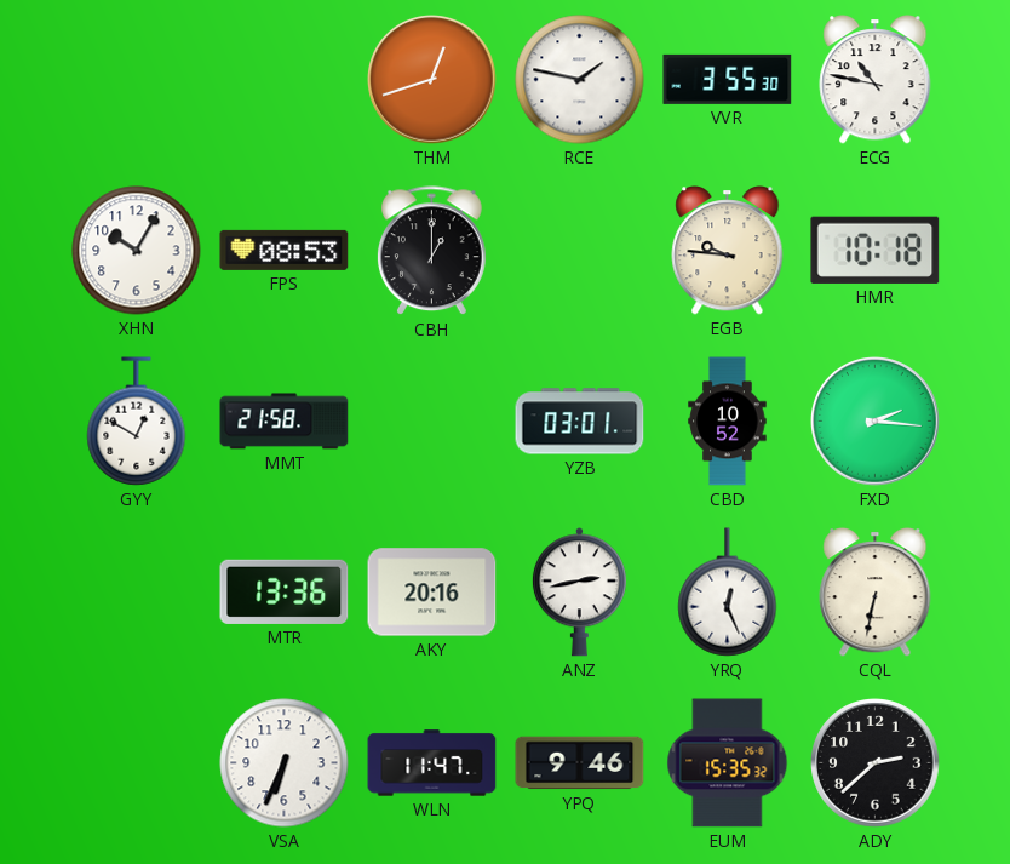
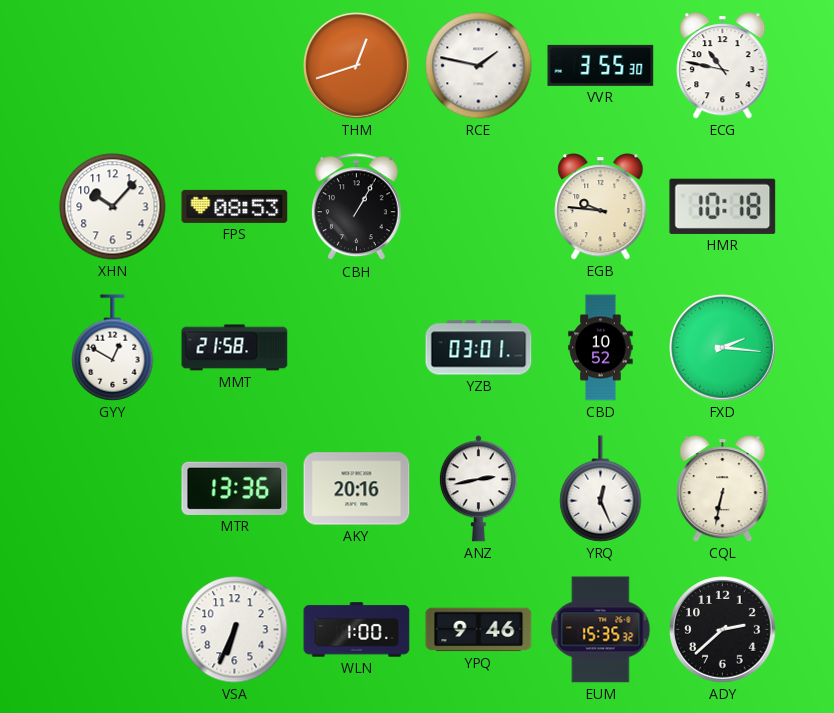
XHN: 10:05 -> 10:07
CBH: 1:00 -> 1:05
WLN: 11:47 -> 1:00
